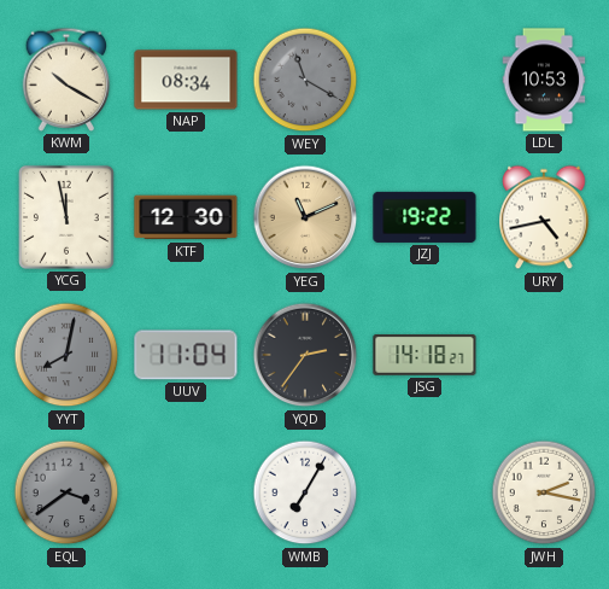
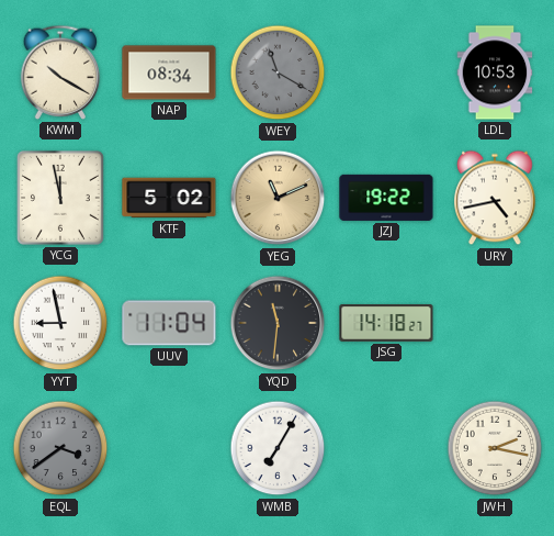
KTF: 12:30 -> 5:02
YYT: 8:02 -> 8:58
YYT dial: grey -> white
YQD: 2:36 -> 11:31
